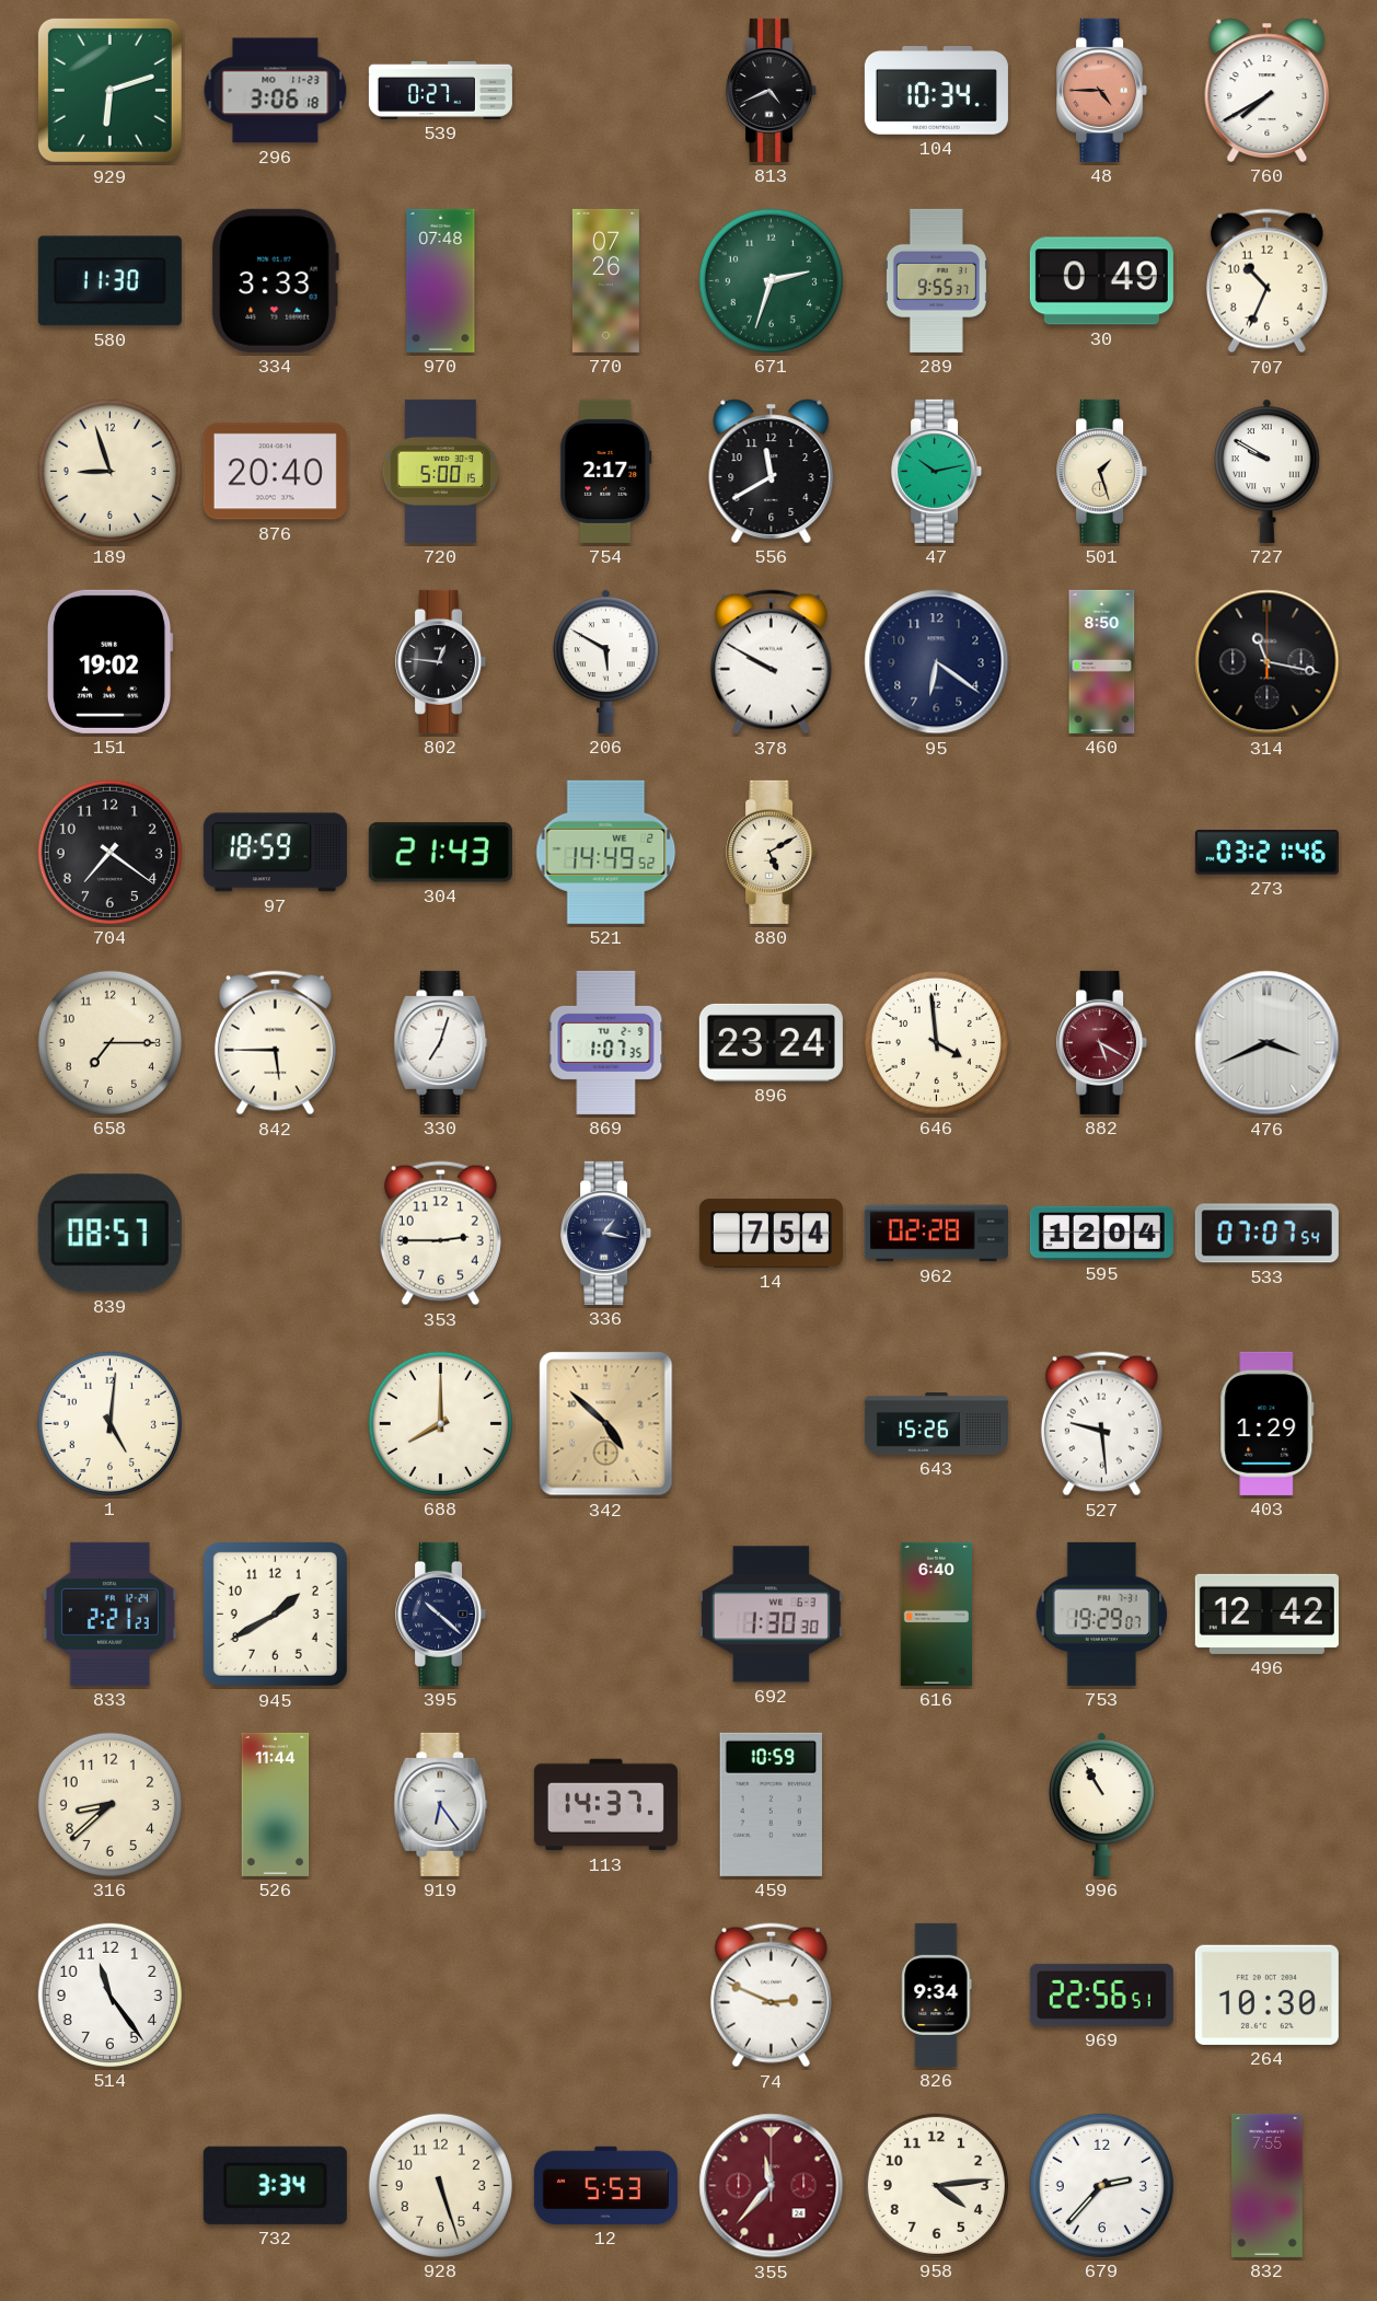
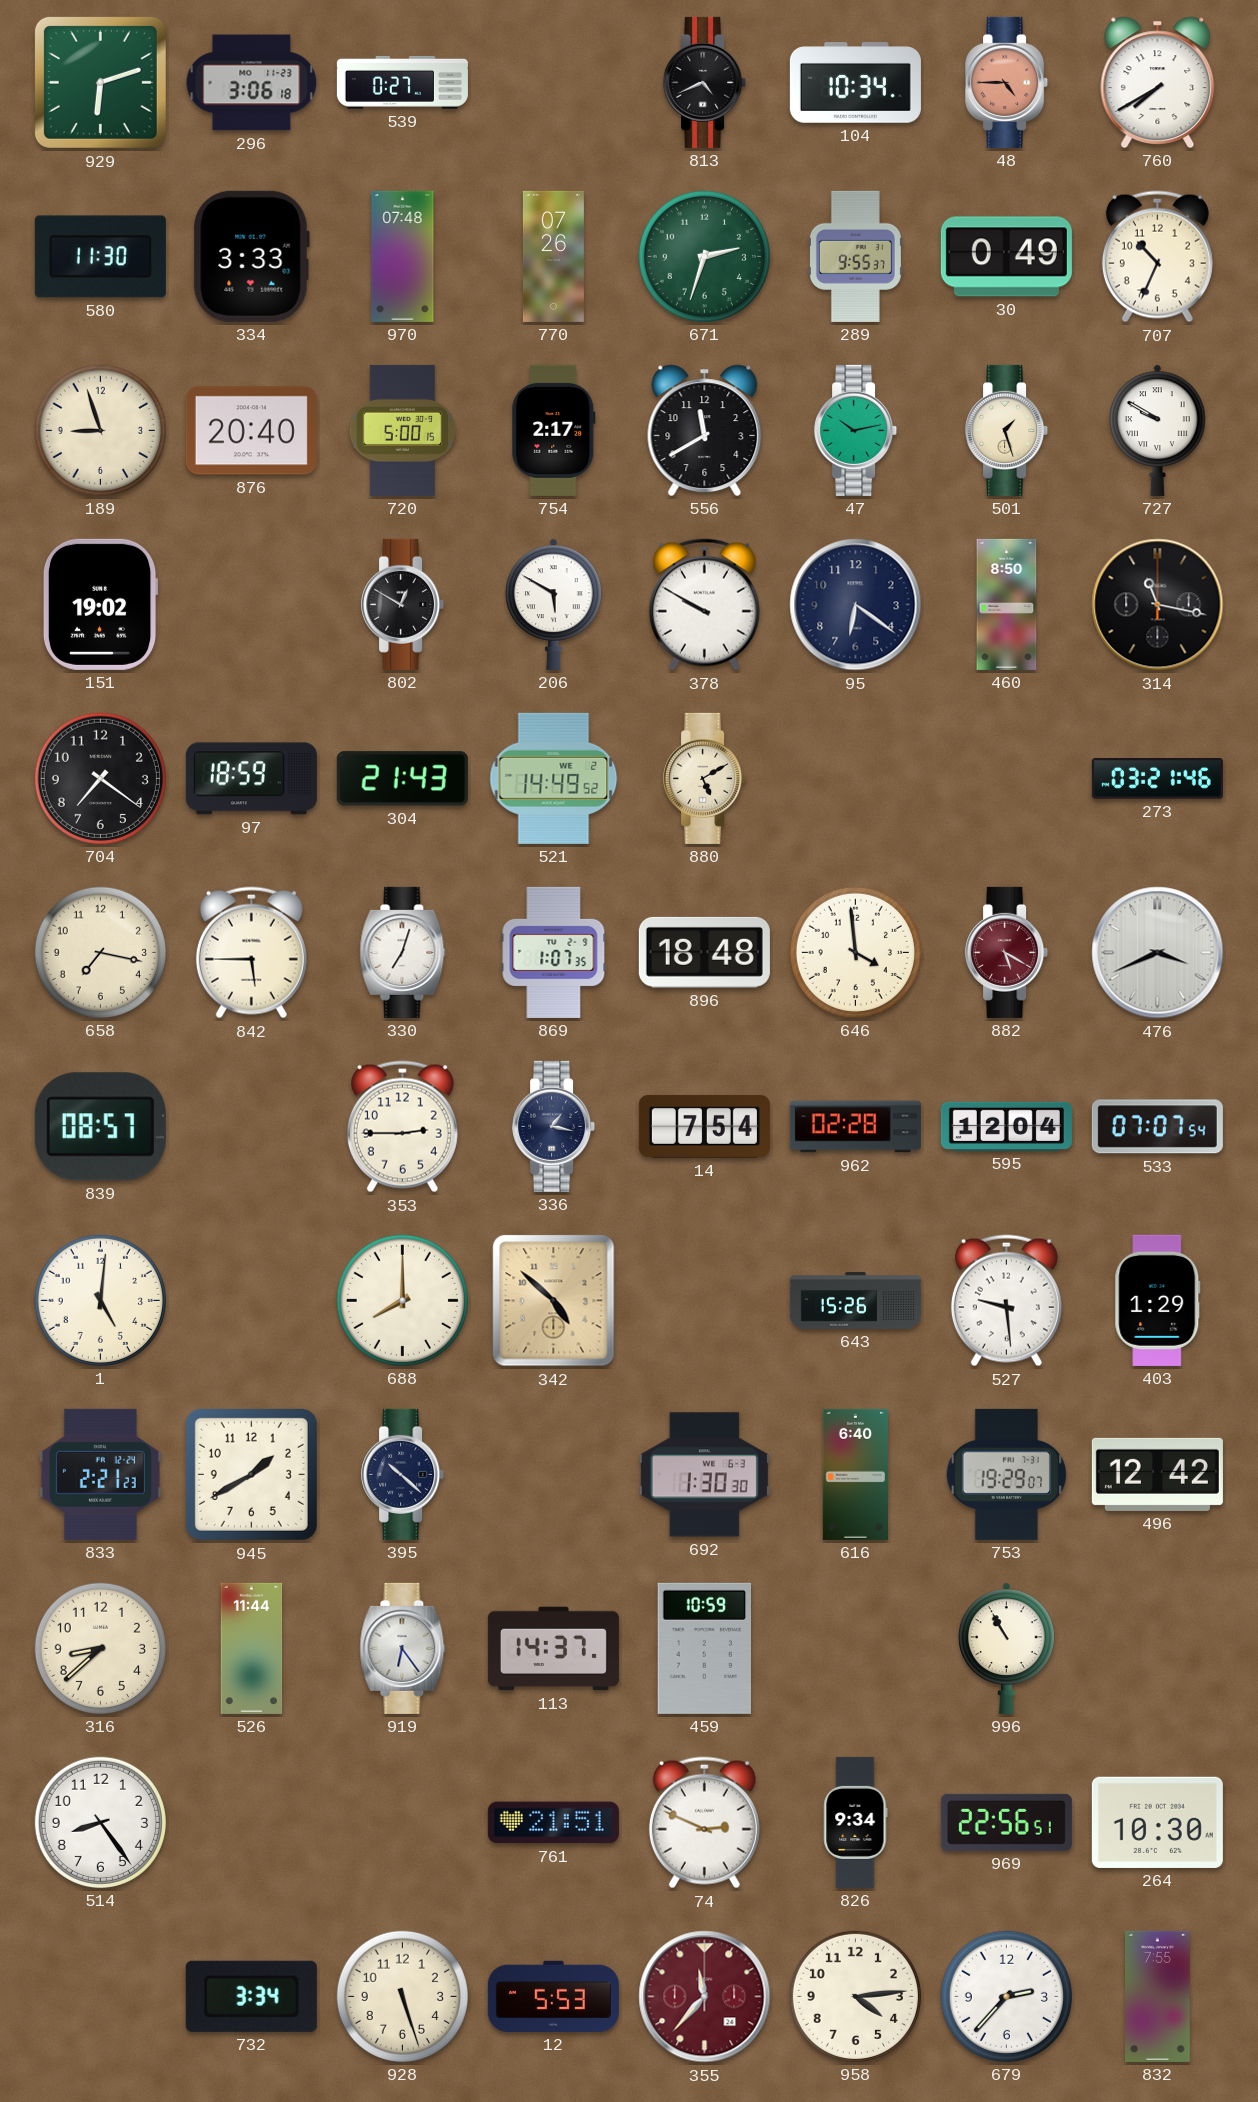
802: 12:46 -> 12:50
658: 7:15 -> 7:17
896: 23:24 -> 18:48
514: 11:24 -> 8:24
761: none -> 21:51
